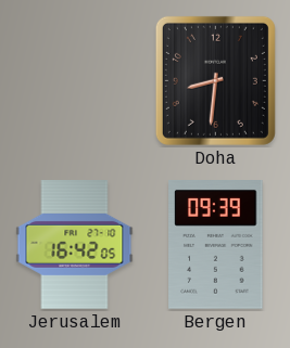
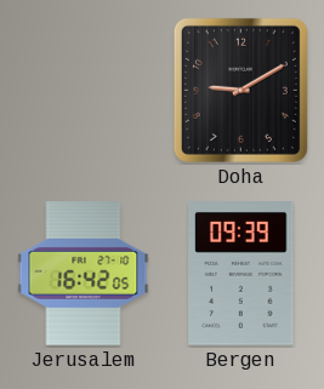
Doha: 8:31 -> 9:10
